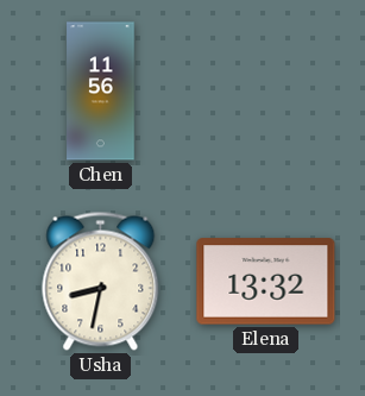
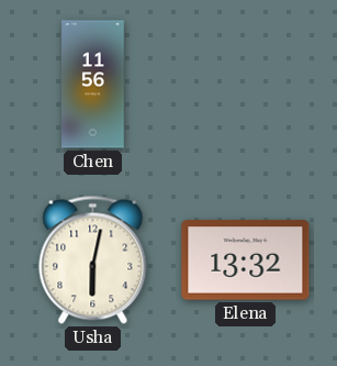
Usha: 8:32 -> 6:02
